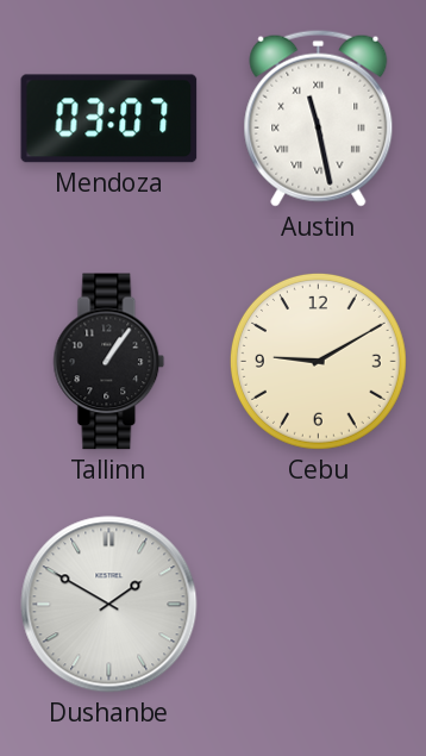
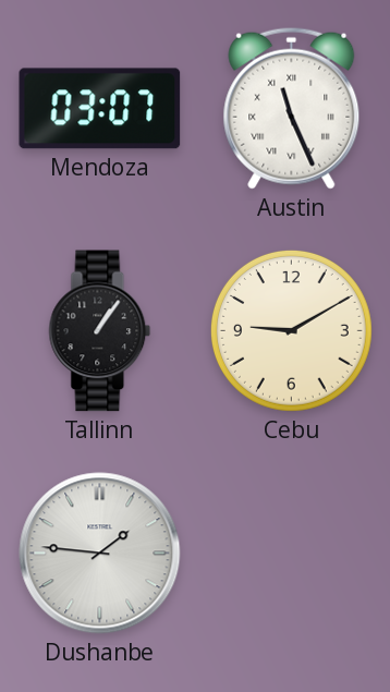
Austin: 11:28 -> 11:26
Dushanbe: 1:50 -> 1:46
